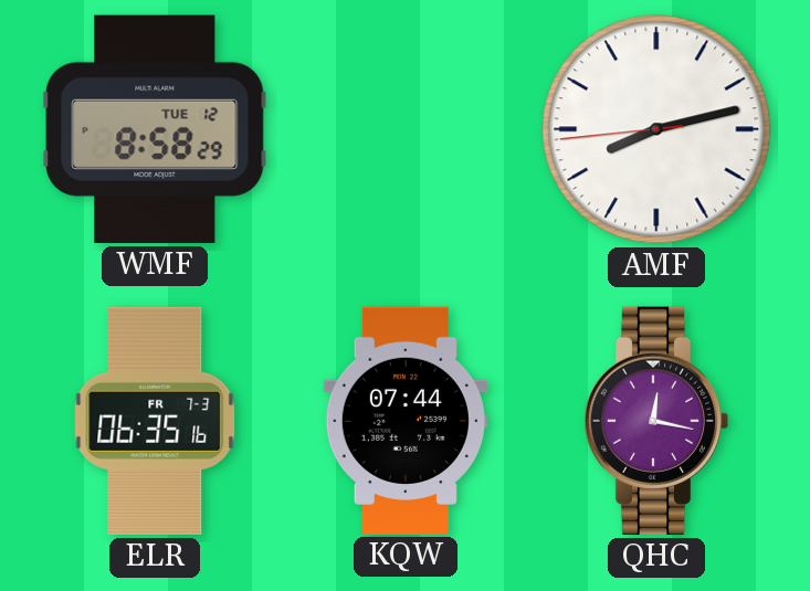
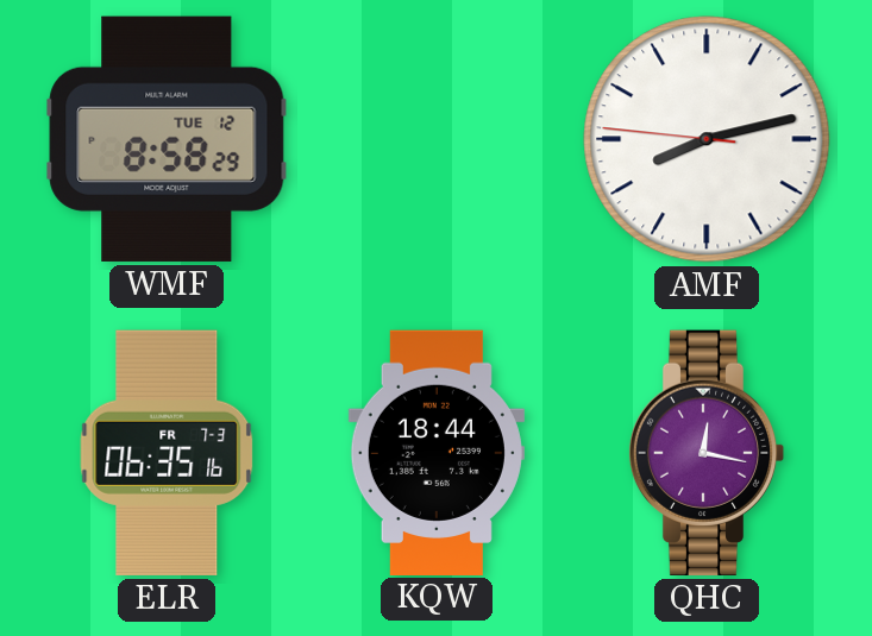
AMF: 8:12:44 -> 8:12:46
KQW: 07:44 -> 18:44
